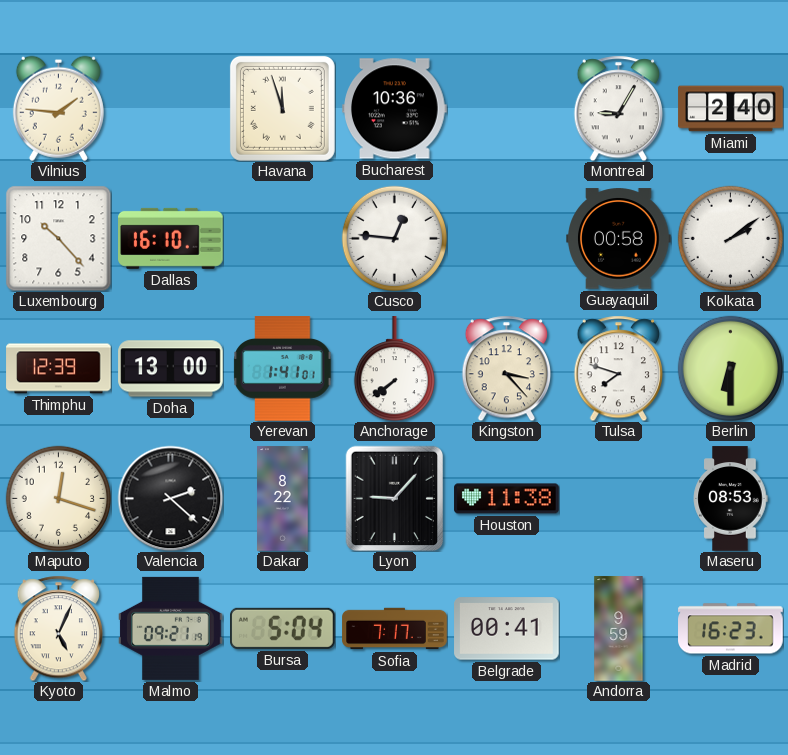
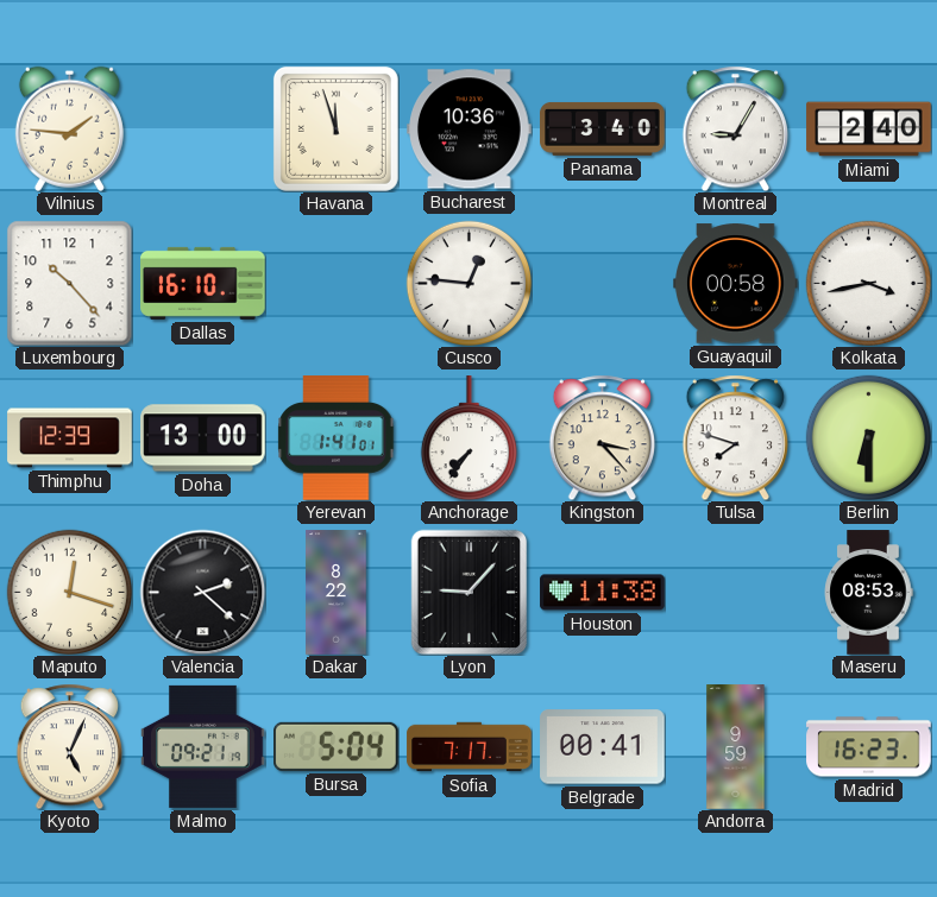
Panama: none -> 3:40
Kolkata: 2:09 -> 3:43
Anchorage: 7:39 -> 7:36
